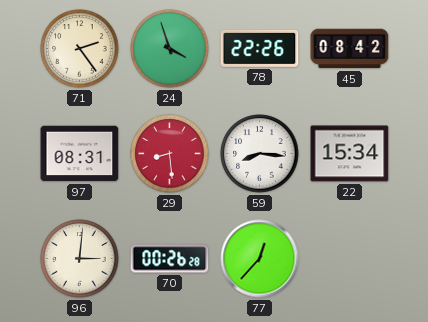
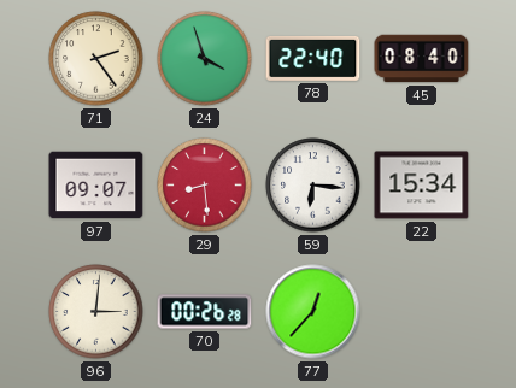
78: 22:26 -> 22:40
45: 08:42 -> 08:40
97: 08:31 -> 09:07
59: 8:16 -> 6:16
